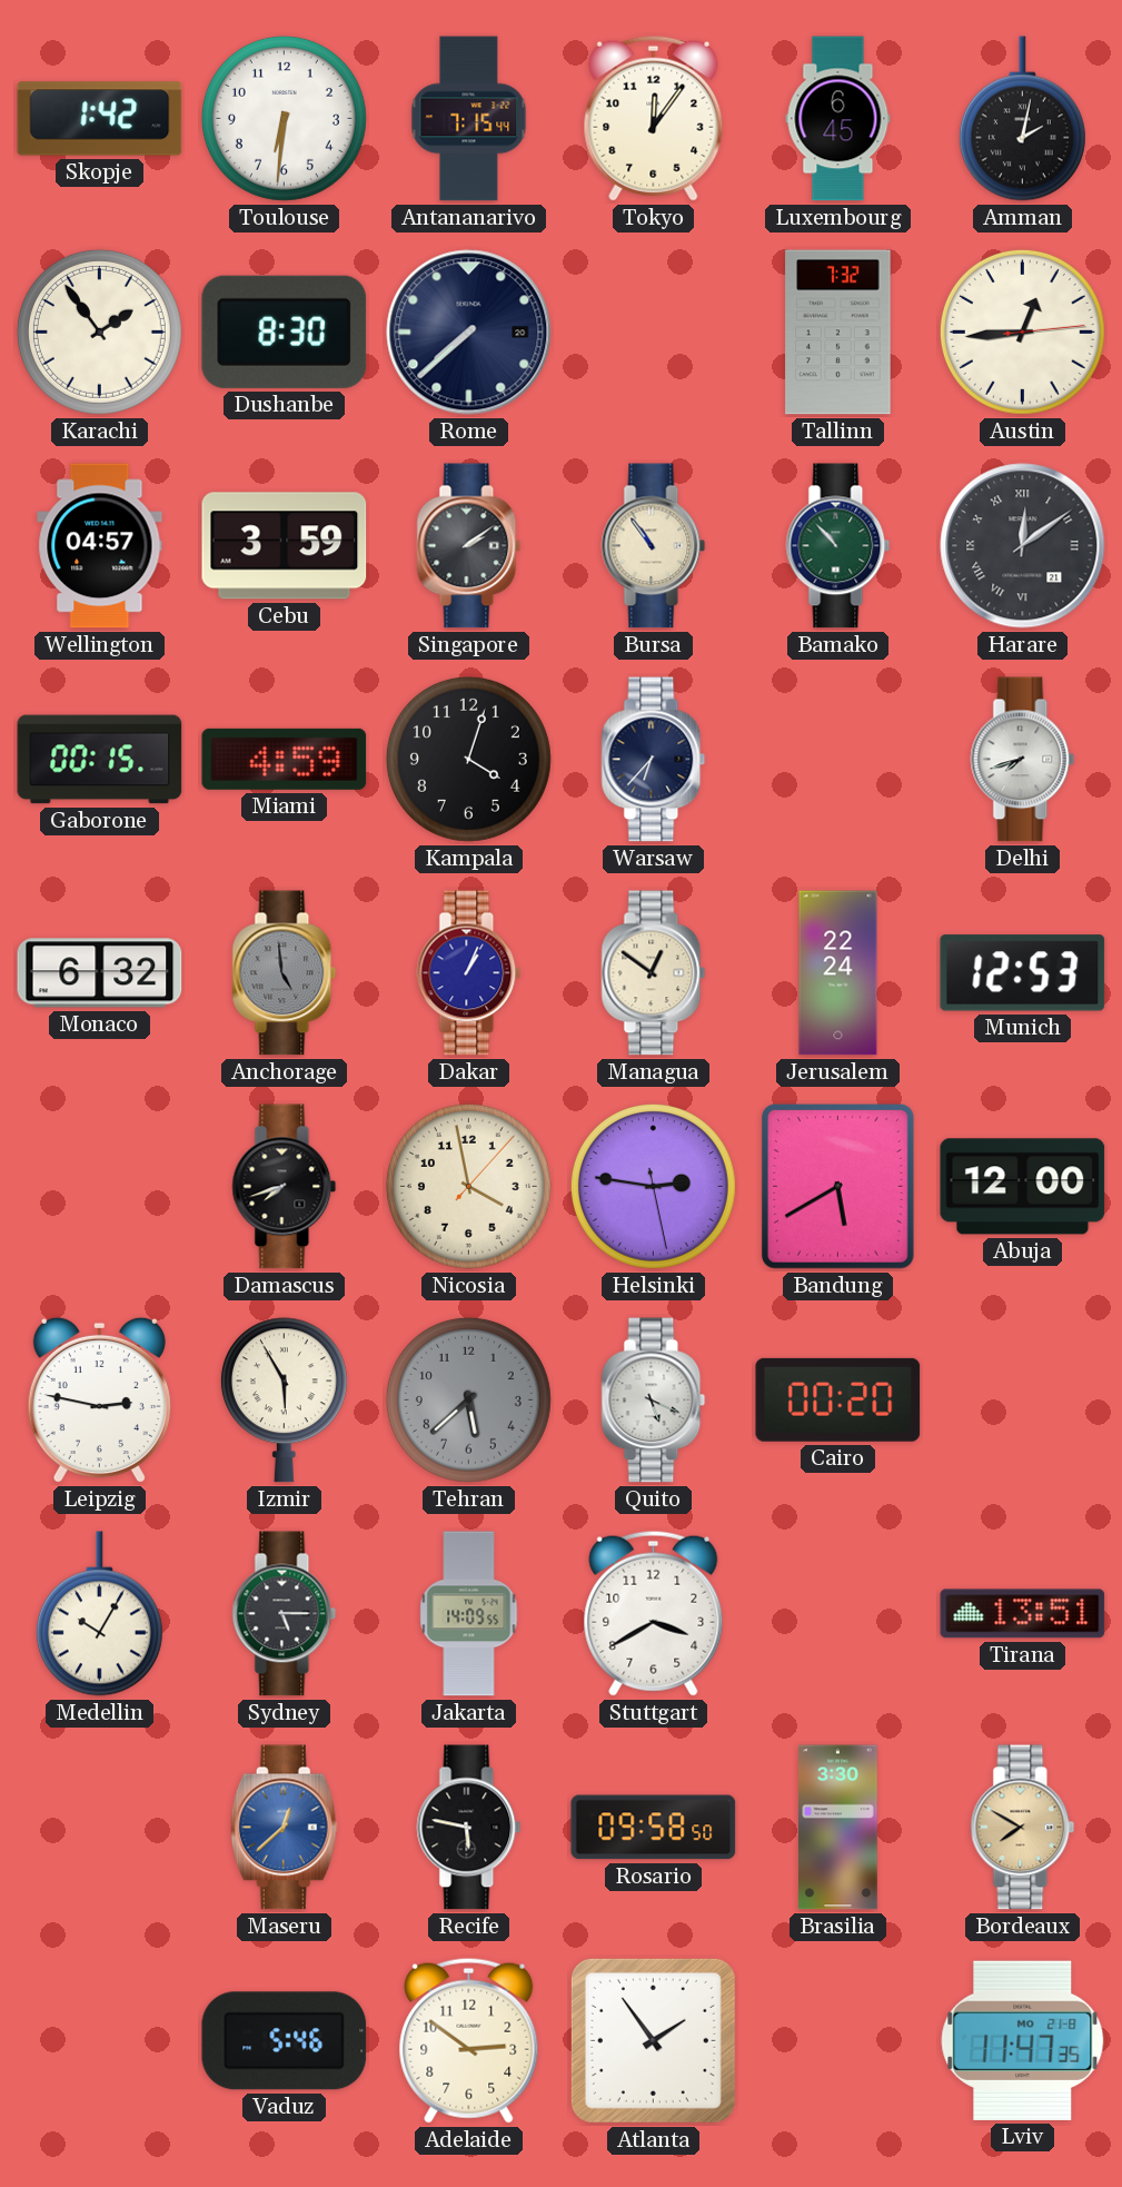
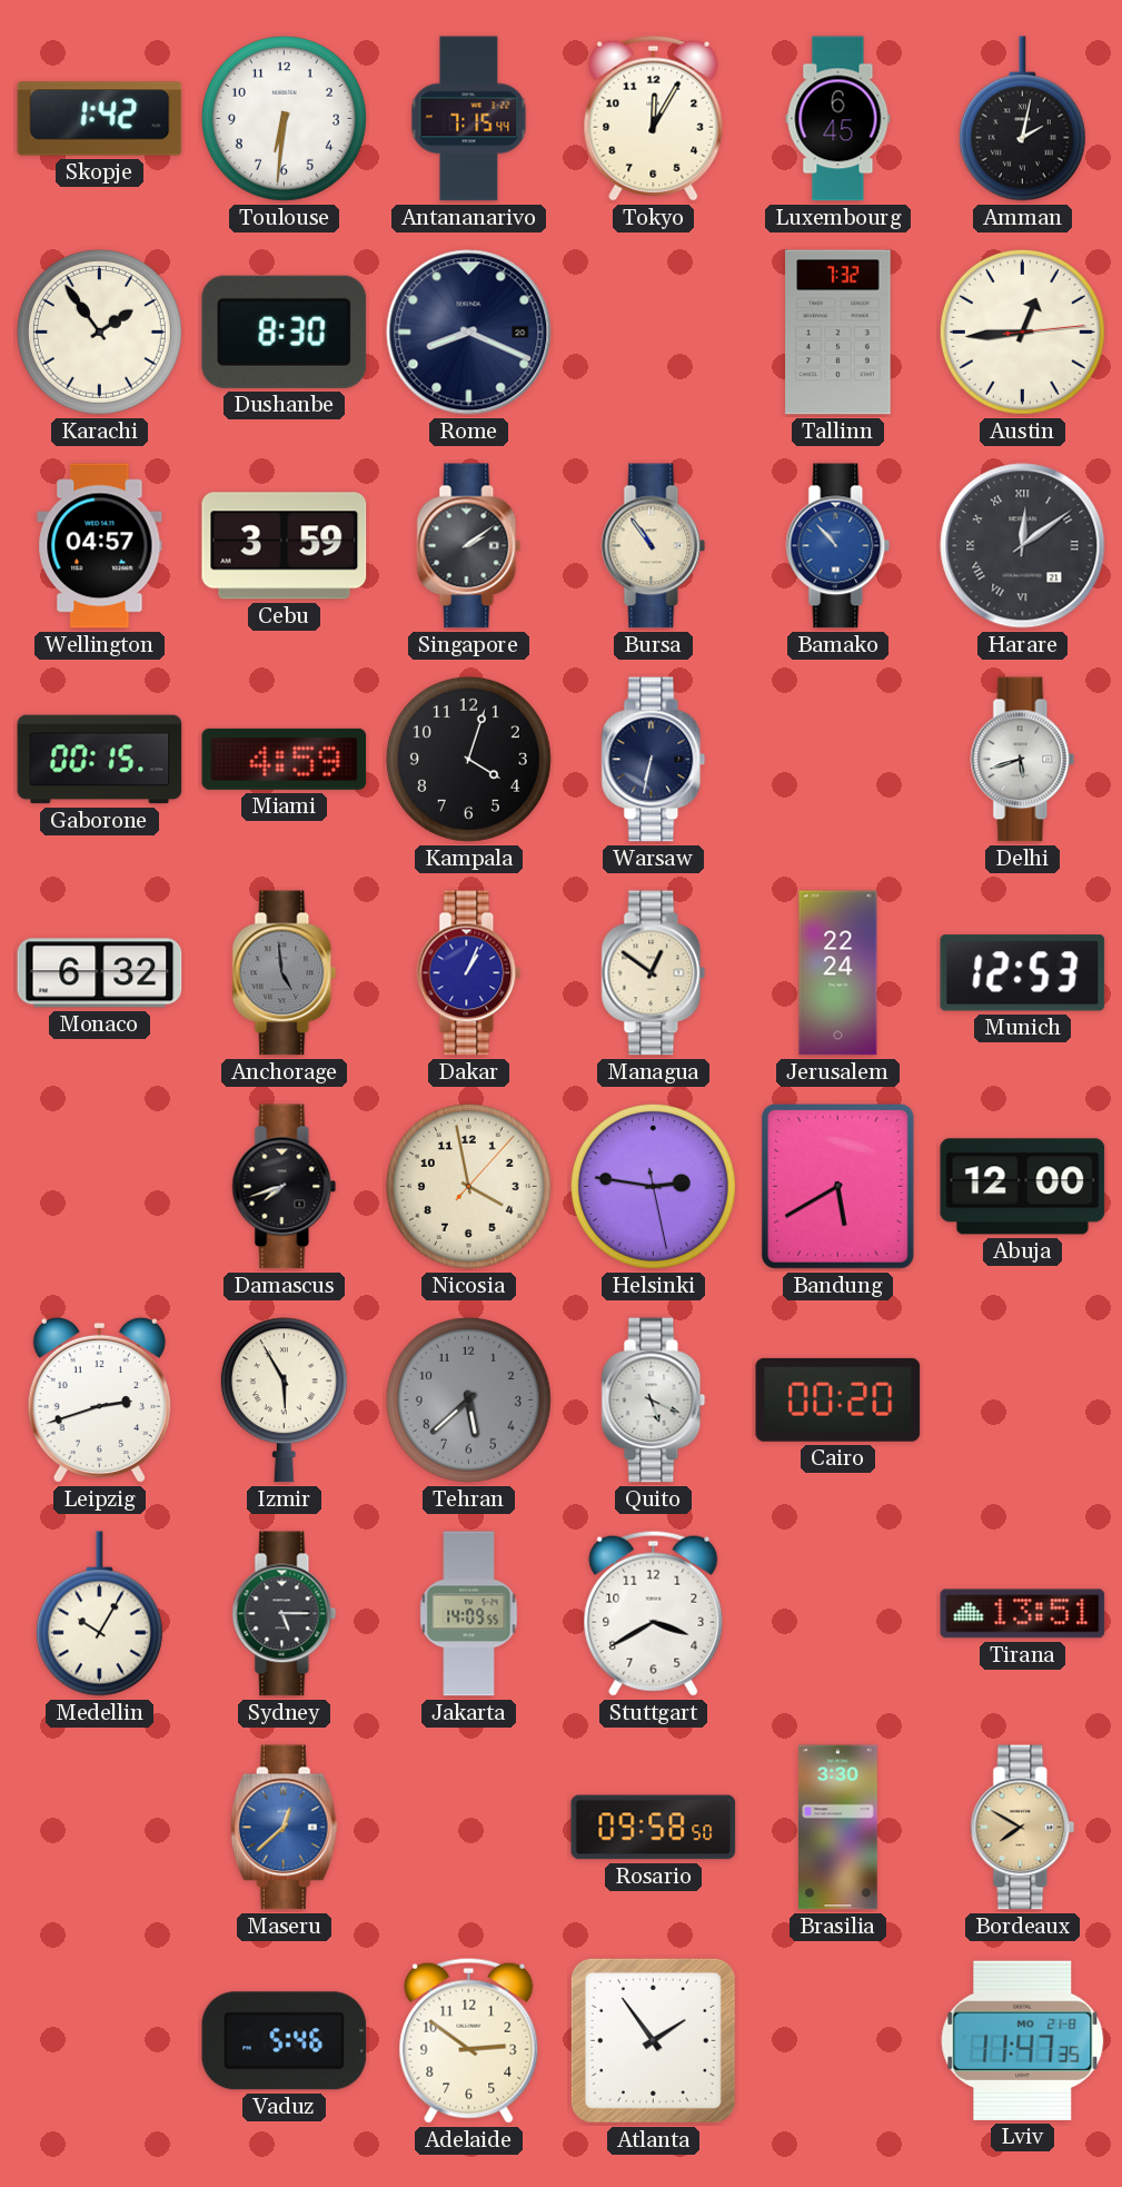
Tokyo: 12:06 -> 12:05
Rome: 7:38 -> 8:19
Bamako dial: green -> blue
Warsaw: 6:37 -> 6:32
Delhi: 7:42 -> 5:42
Leipzig: 2:47 -> 2:42
Recife: 5:47 -> none
